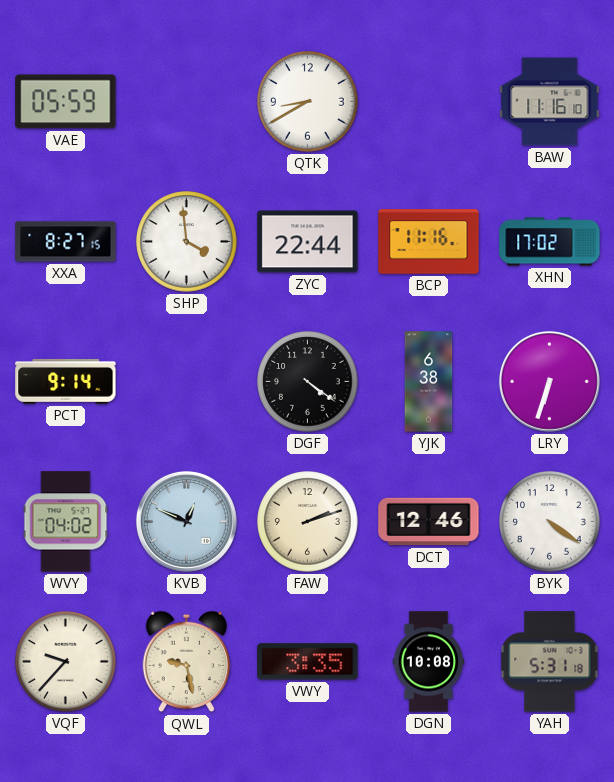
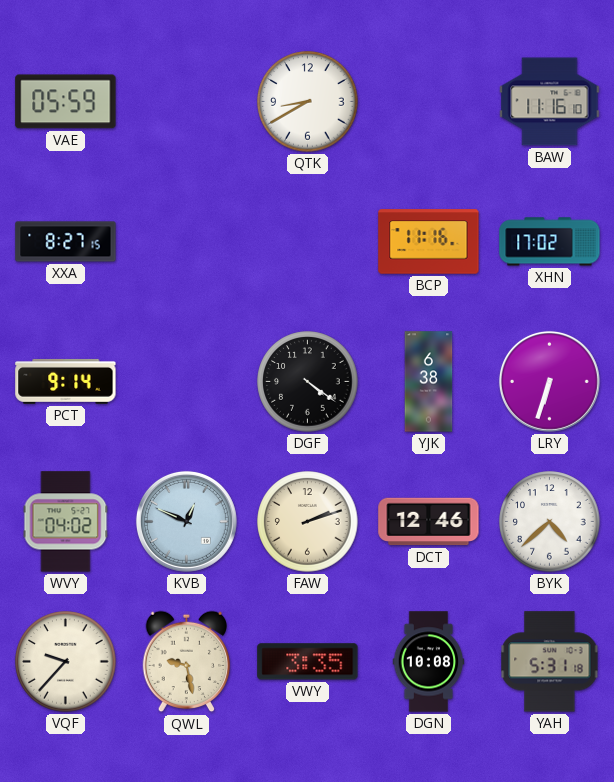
SHP: 3:59 -> none
ZYC: 22:44 -> none
BYK: 4:21 -> 4:38
